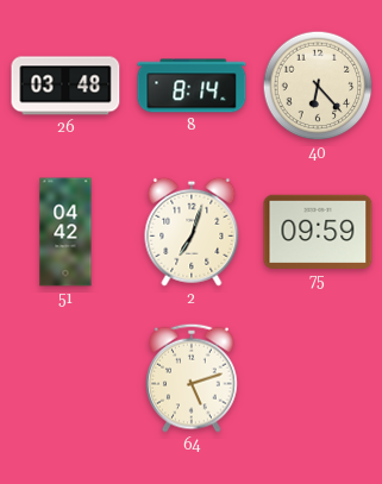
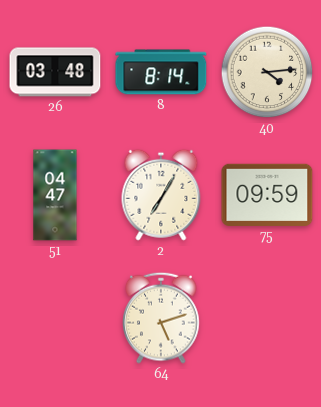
40: 6:23 -> 4:14
51: 04:42 -> 04:47
2: 7:03 -> 7:05
